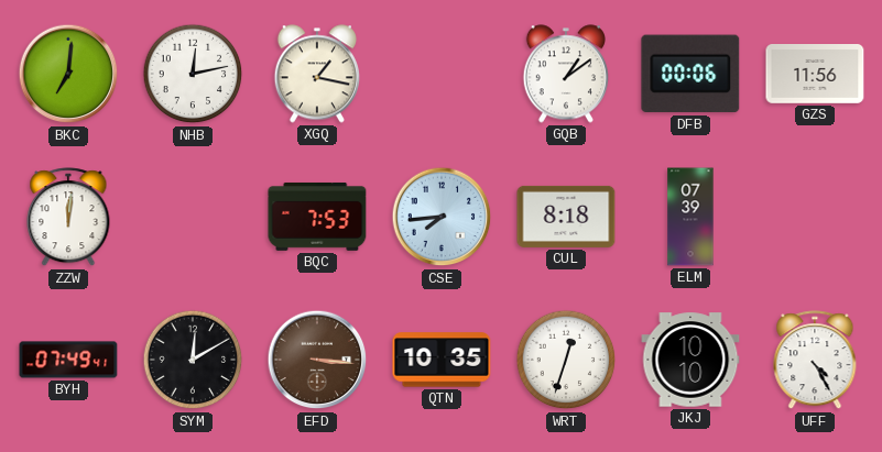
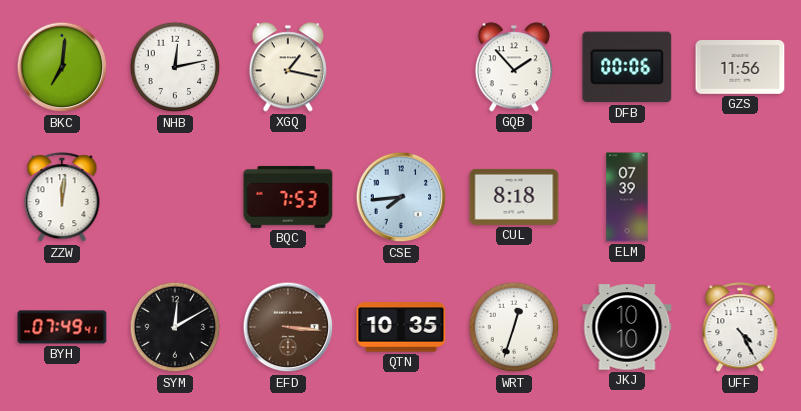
GQB: 1:09 -> 1:53
